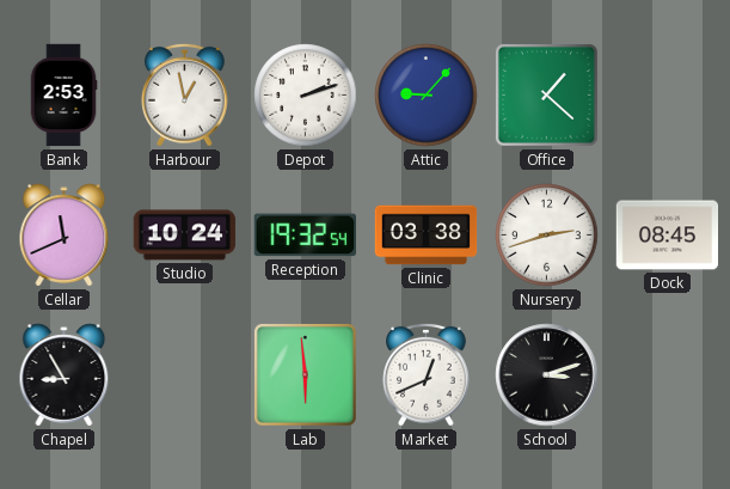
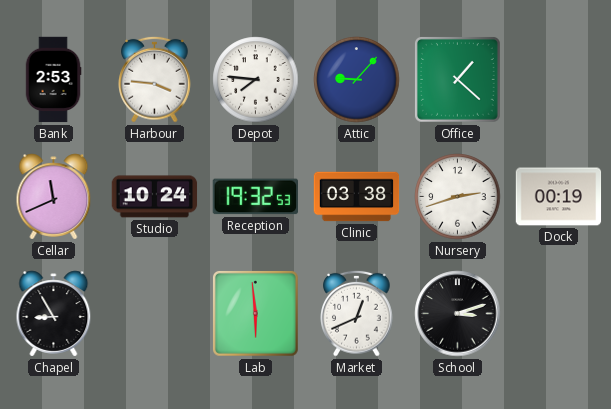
Harbour: 12:58 -> 3:46
Depot: 2:12 -> 7:46
Reception: 19:32:54 -> 19:32:53
Dock: 08:45 -> 00:19
